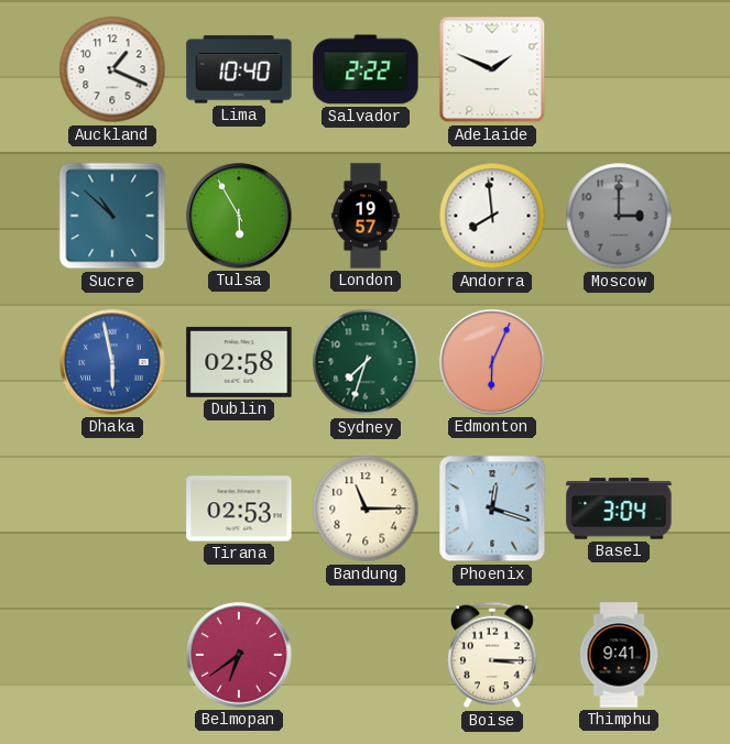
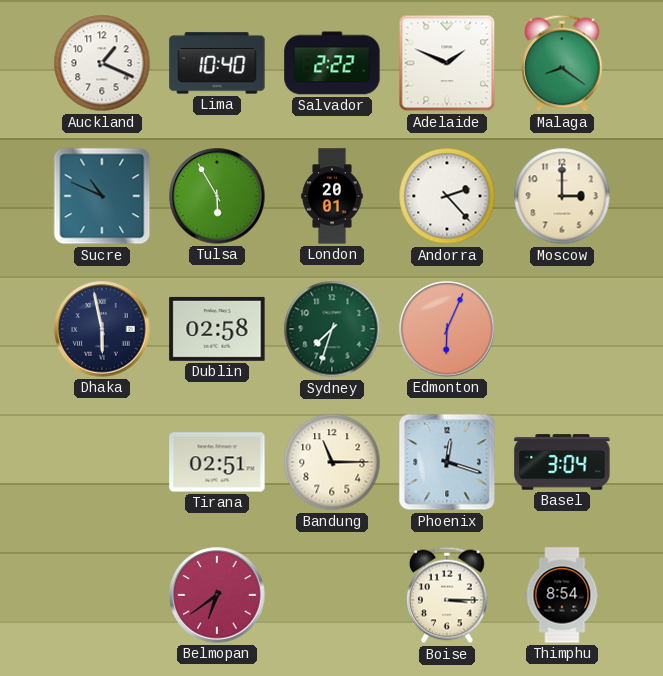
Malaga: none -> 8:21
Sucre: 10:52 -> 10:49
London: 19:57 -> 20:01
Andorra: 7:59 -> 2:23
Moscow dial: grey -> cream
Dhaka dial: blue -> navy
Tirana: 02:53 -> 02:51
Thimphu: 9:41 -> 8:54
